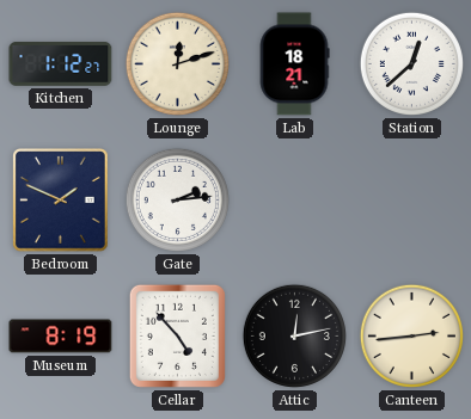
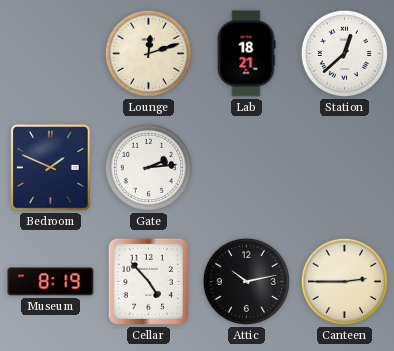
Kitchen: 1:12 -> none
Attic: 12:13 -> 10:13
Canteen: 2:44 -> 2:45
